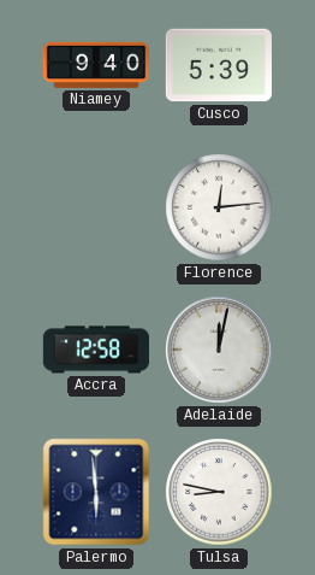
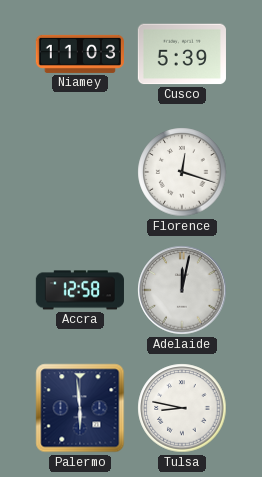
Niamey: 9:40 -> 11:03
Florence: 12:14 -> 12:18
